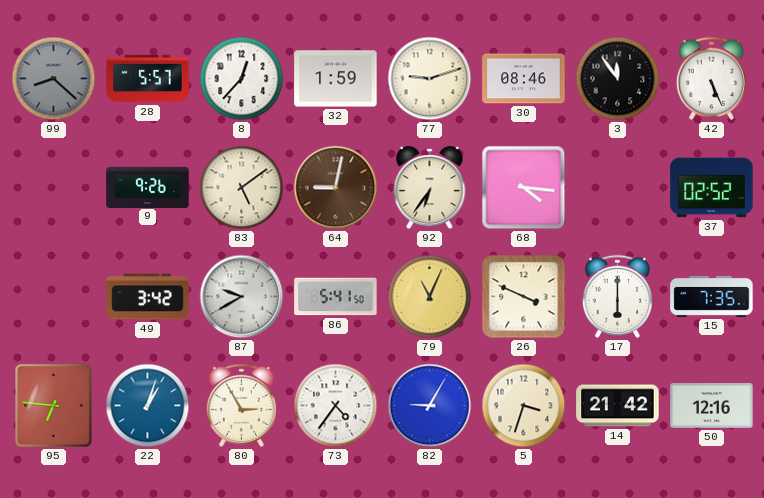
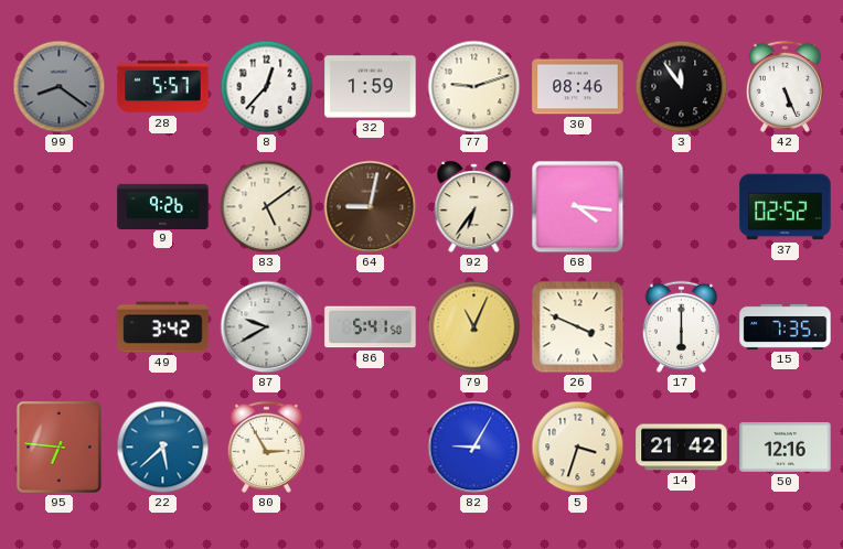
99: 8:22 -> 8:21
22: 1:03 -> 5:38
73: 4:36 -> none
